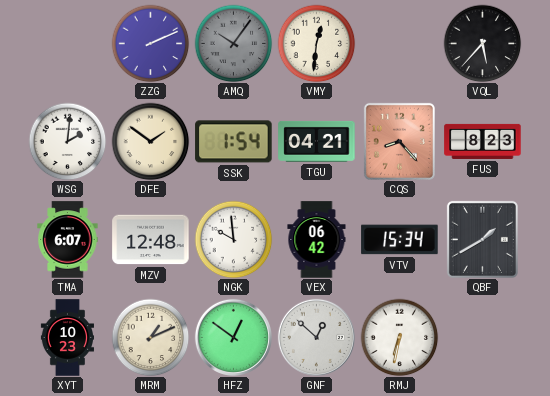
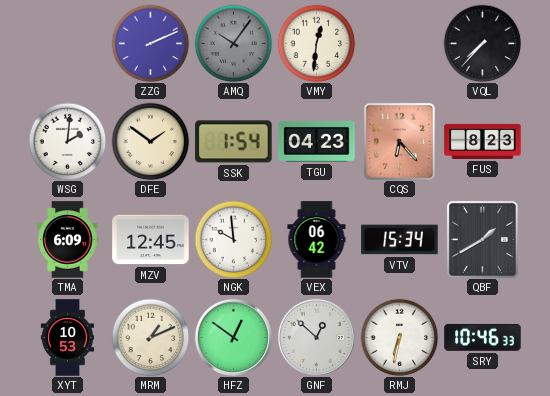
VQL: 5:37 -> 7:37
TGU: 04:21 -> 04:23
CQS: 8:23 -> 6:23
TMA: 6:07 -> 6:09
MZV: 12:48 -> 12:45
XYT: 10:23 -> 10:53
SRY: none -> 10:46
